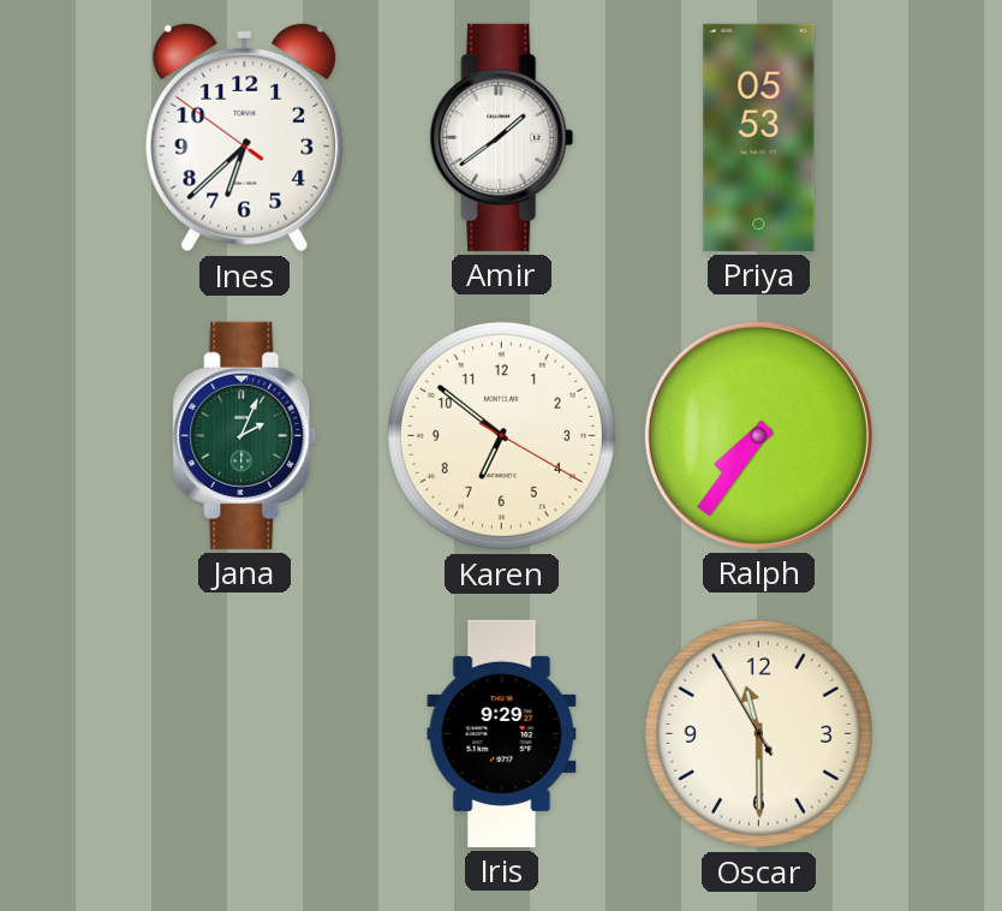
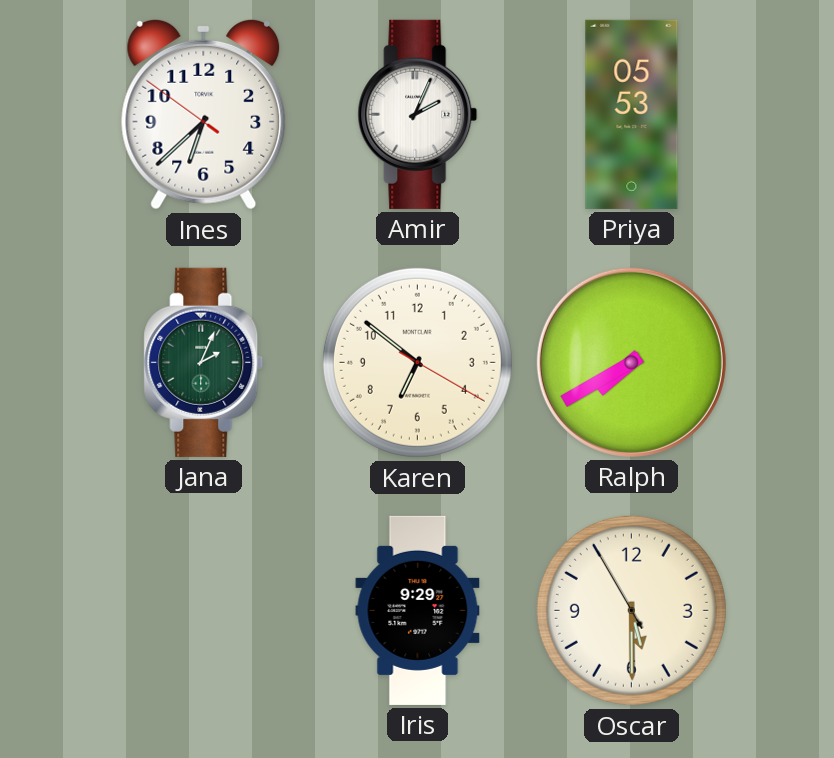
Amir: 1:39 -> 2:04
Ralph: 7:36 -> 7:40
Oscar: 11:29 -> 5:29
